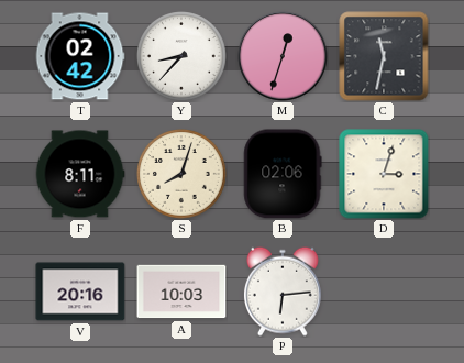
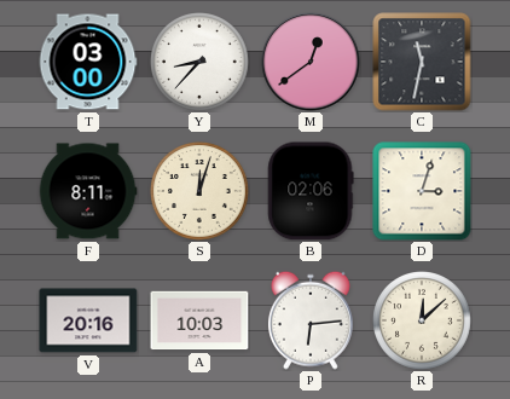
T: 02:42 -> 03:00
M: 12:33 -> 12:39
S: 8:03 -> 12:03
R: none -> 12:08
